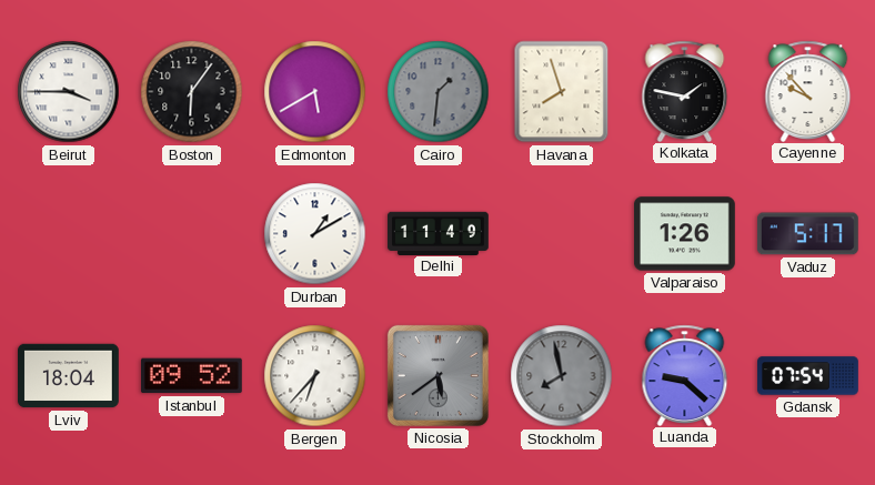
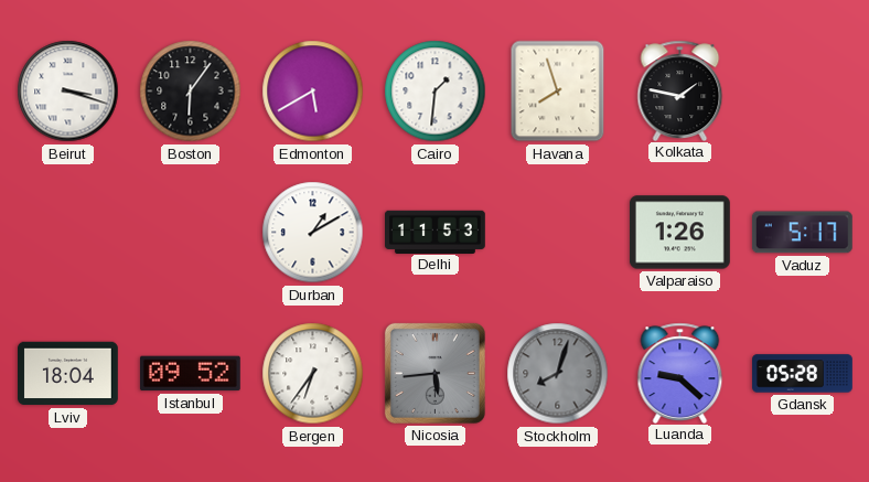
Beirut: 3:45 -> 3:18
Cairo dial: grey -> white
Cayenne: 9:53 -> none
Delhi: 11:49 -> 11:53
Bergen: 6:37 -> 6:36
Nicosia: 5:39 -> 5:44
Stockholm: 7:58 -> 8:03
Gdansk: 07:54 -> 05:28
